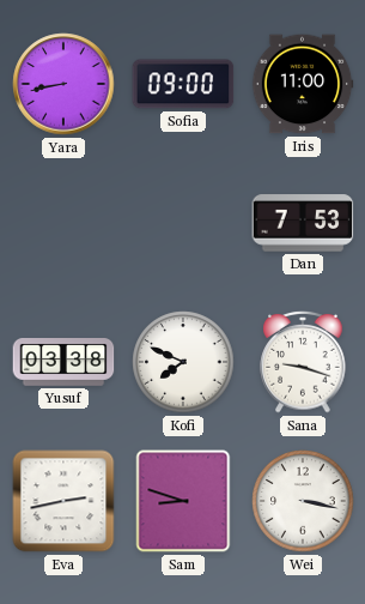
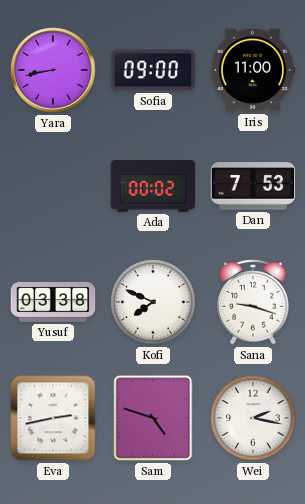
Ada: none -> 00:02
Sam: 8:48 -> 4:48
Wei: 3:17 -> 2:17
